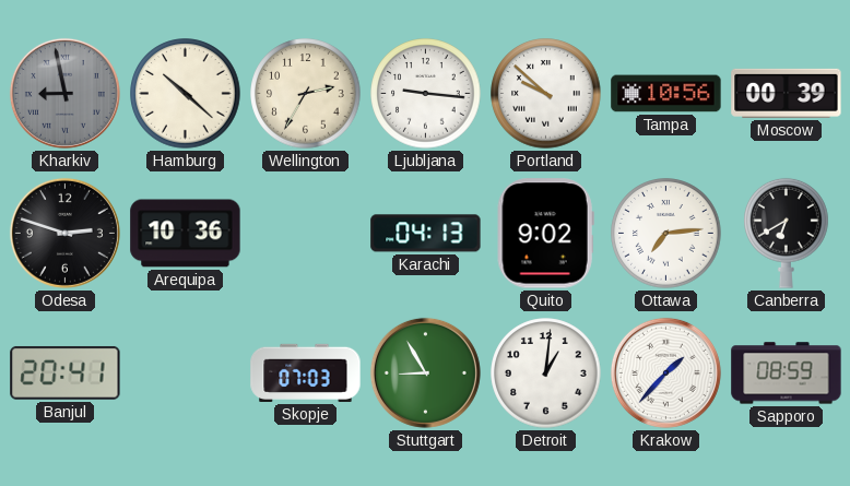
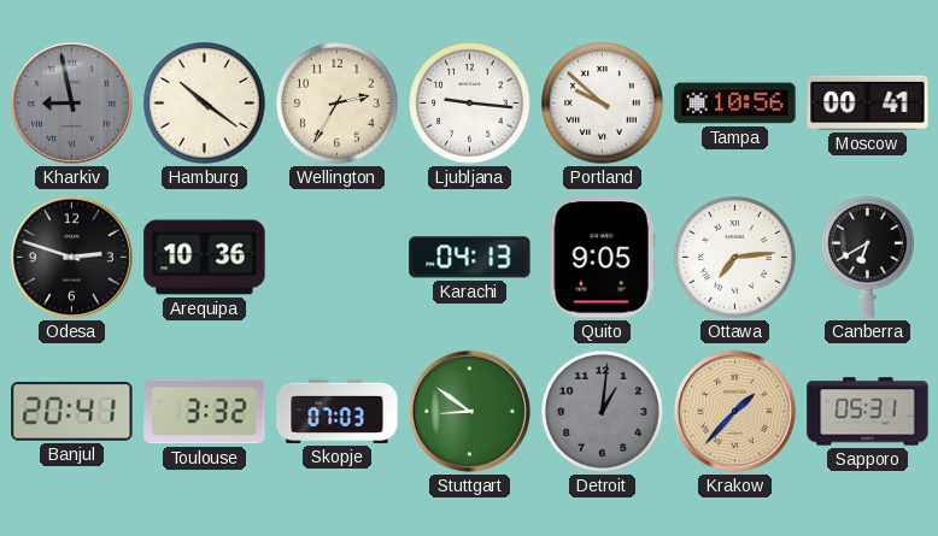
Hamburg: 10:22 -> 10:21
Moscow: 00:39 -> 00:41
Quito: 9:02 -> 9:05
Toulouse: none -> 3:32
Stuttgart: 8:55 -> 8:51
Detroit dial: white -> grey
Krakow dial: white -> champagne
Sapporo: 08:59 -> 05:31
